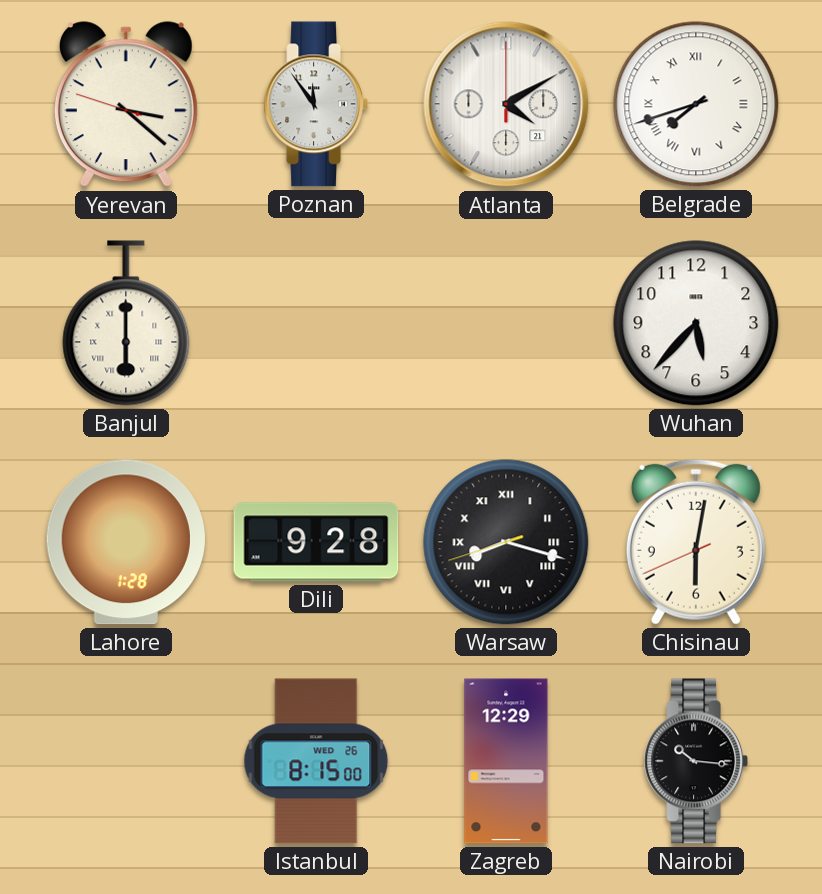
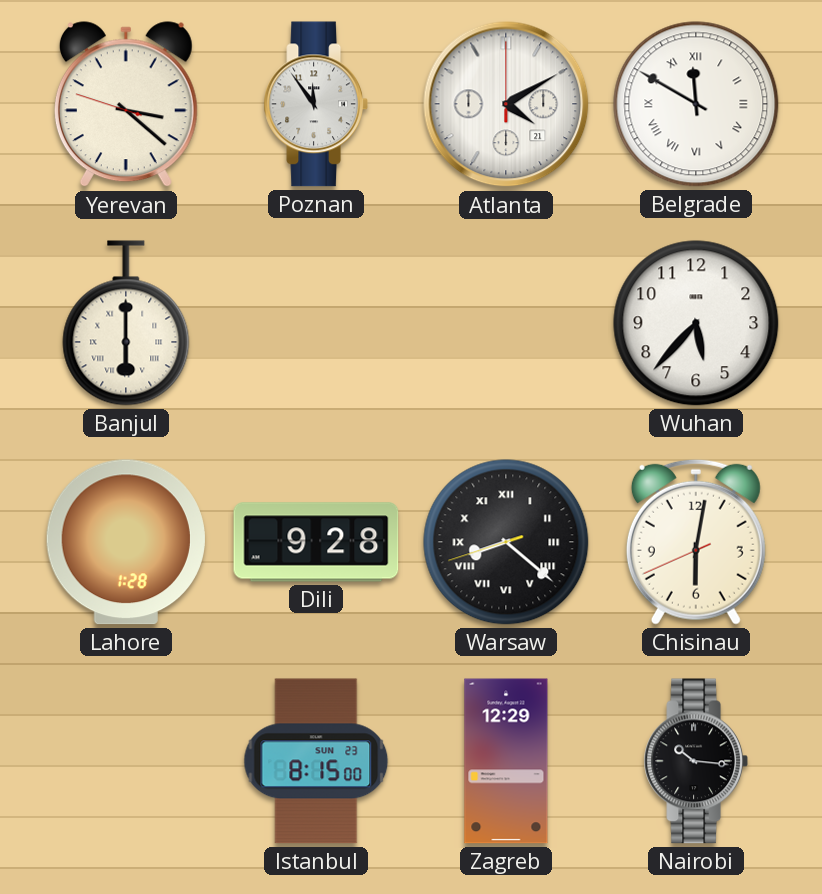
Belgrade: 7:42 -> 11:50
Warsaw: 8:17 -> 8:21
Istanbul date: WED 26 -> SUN 23
